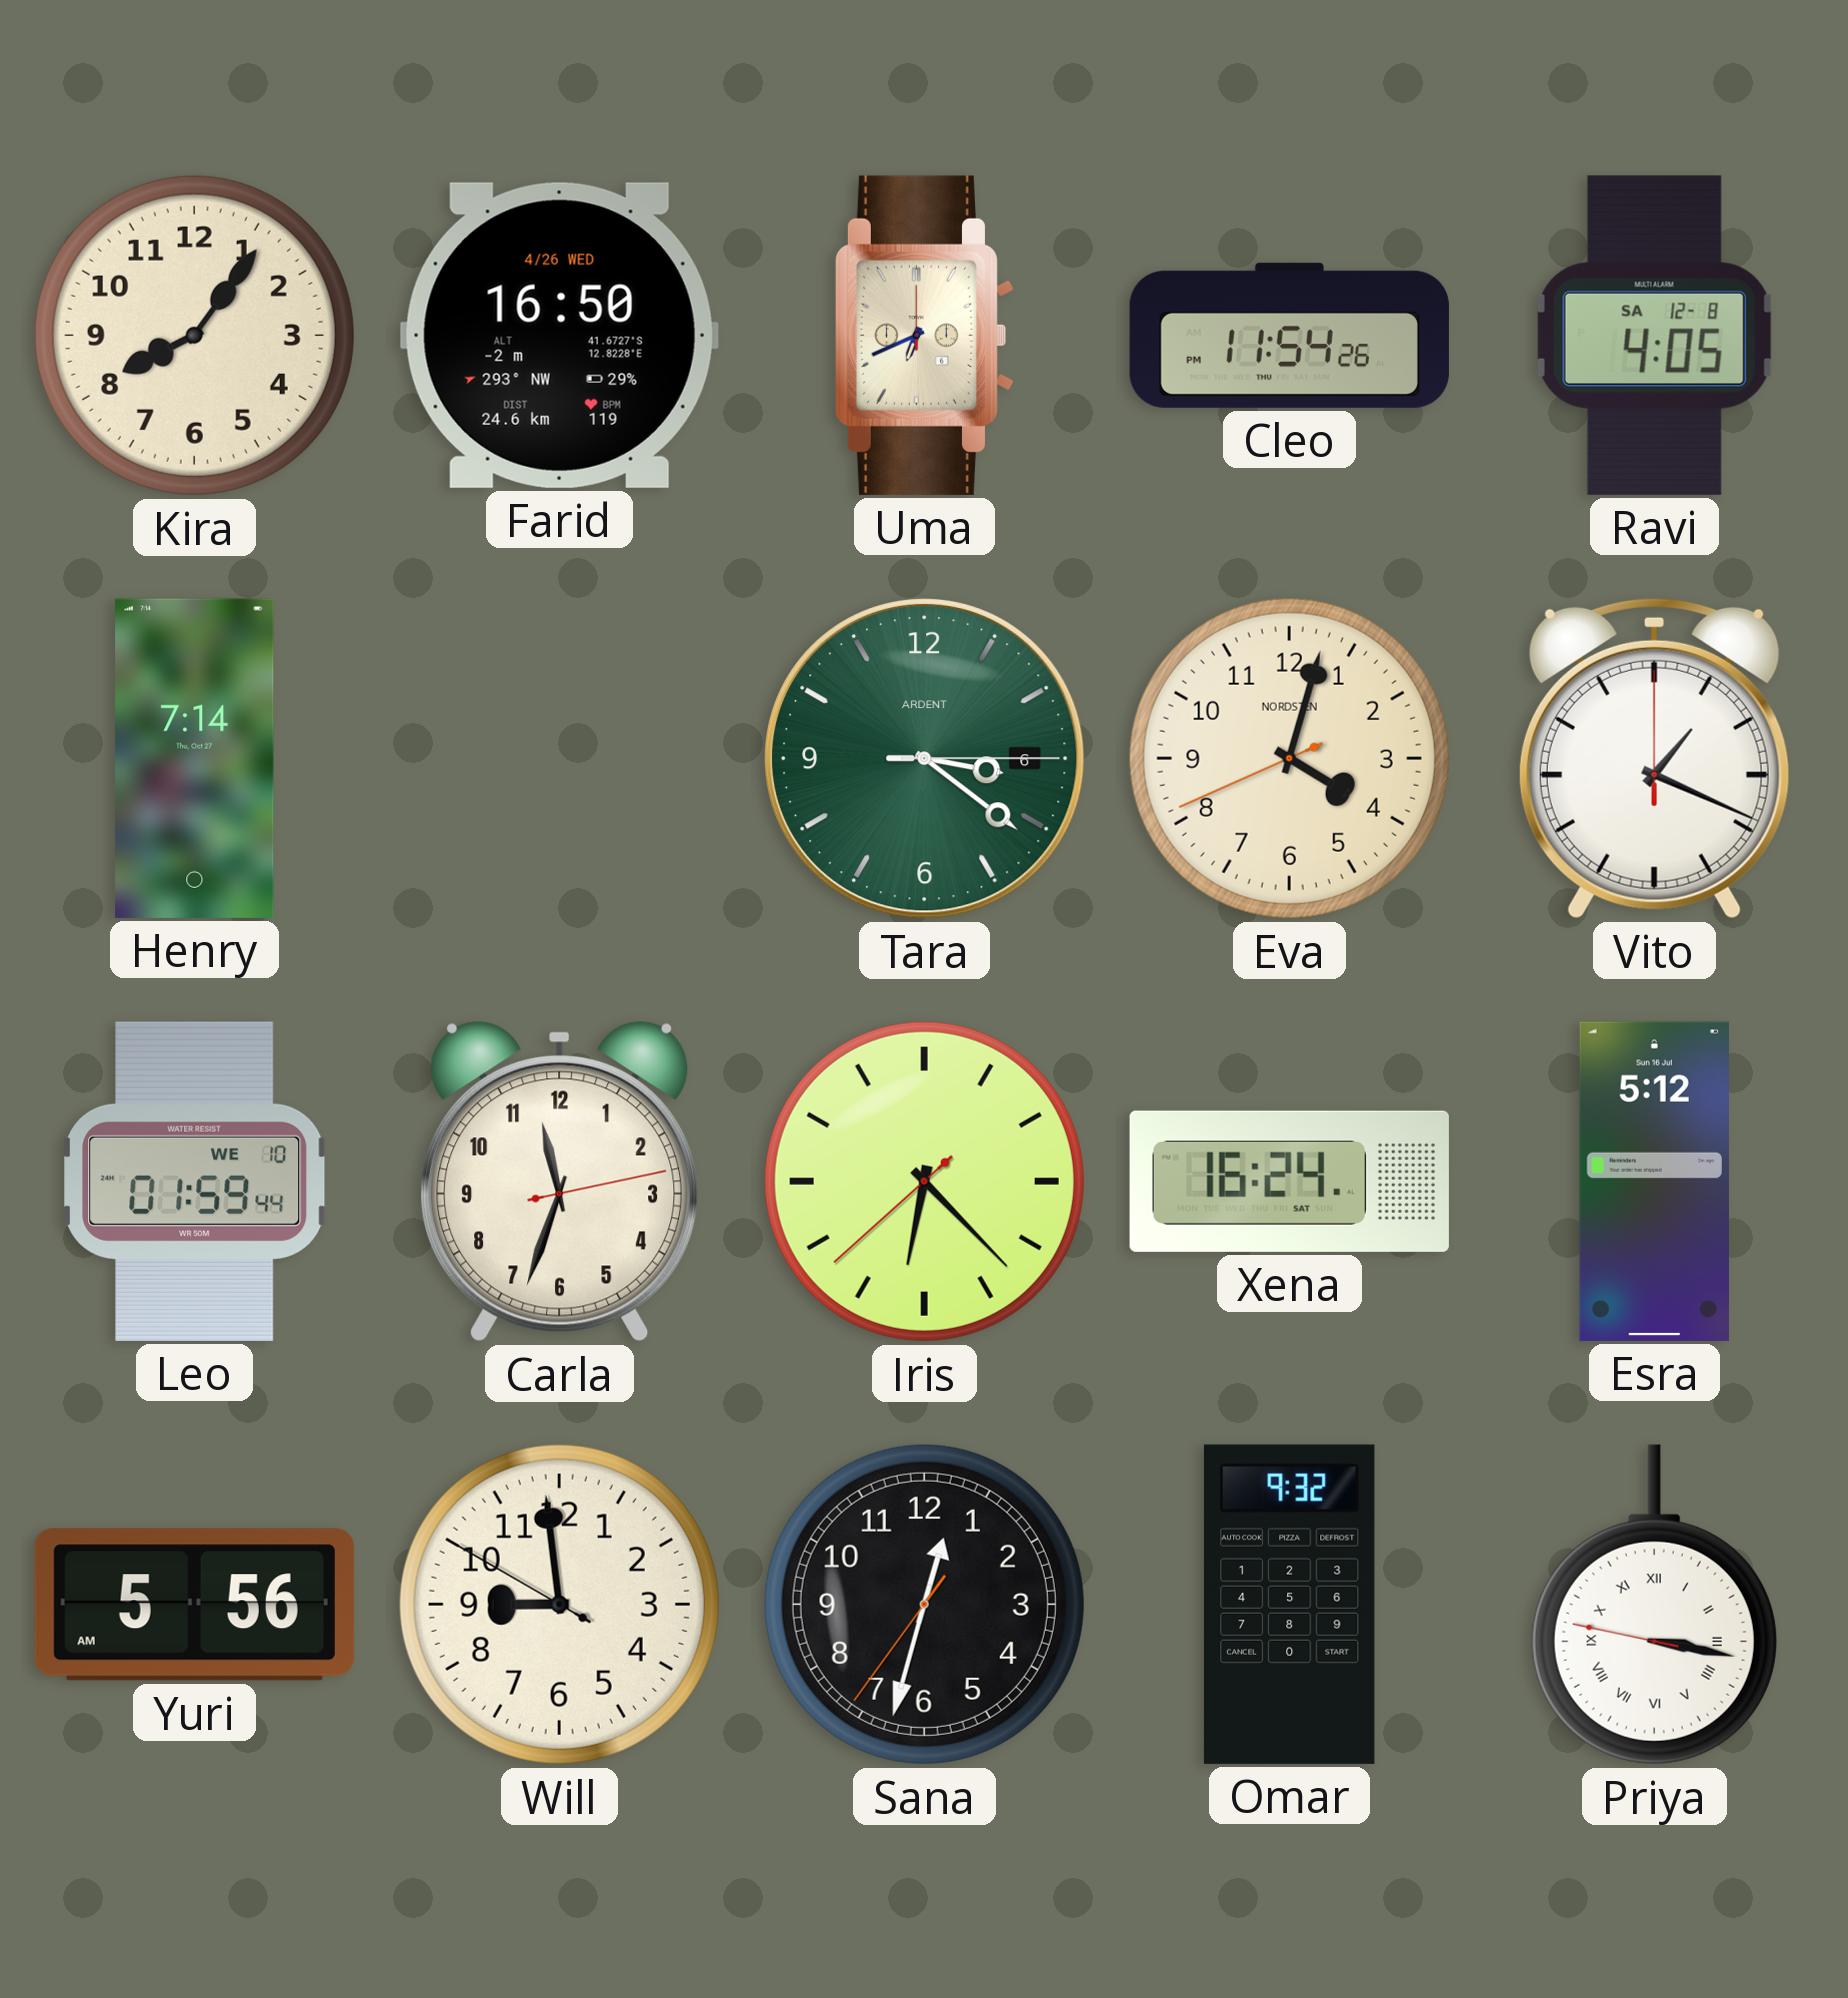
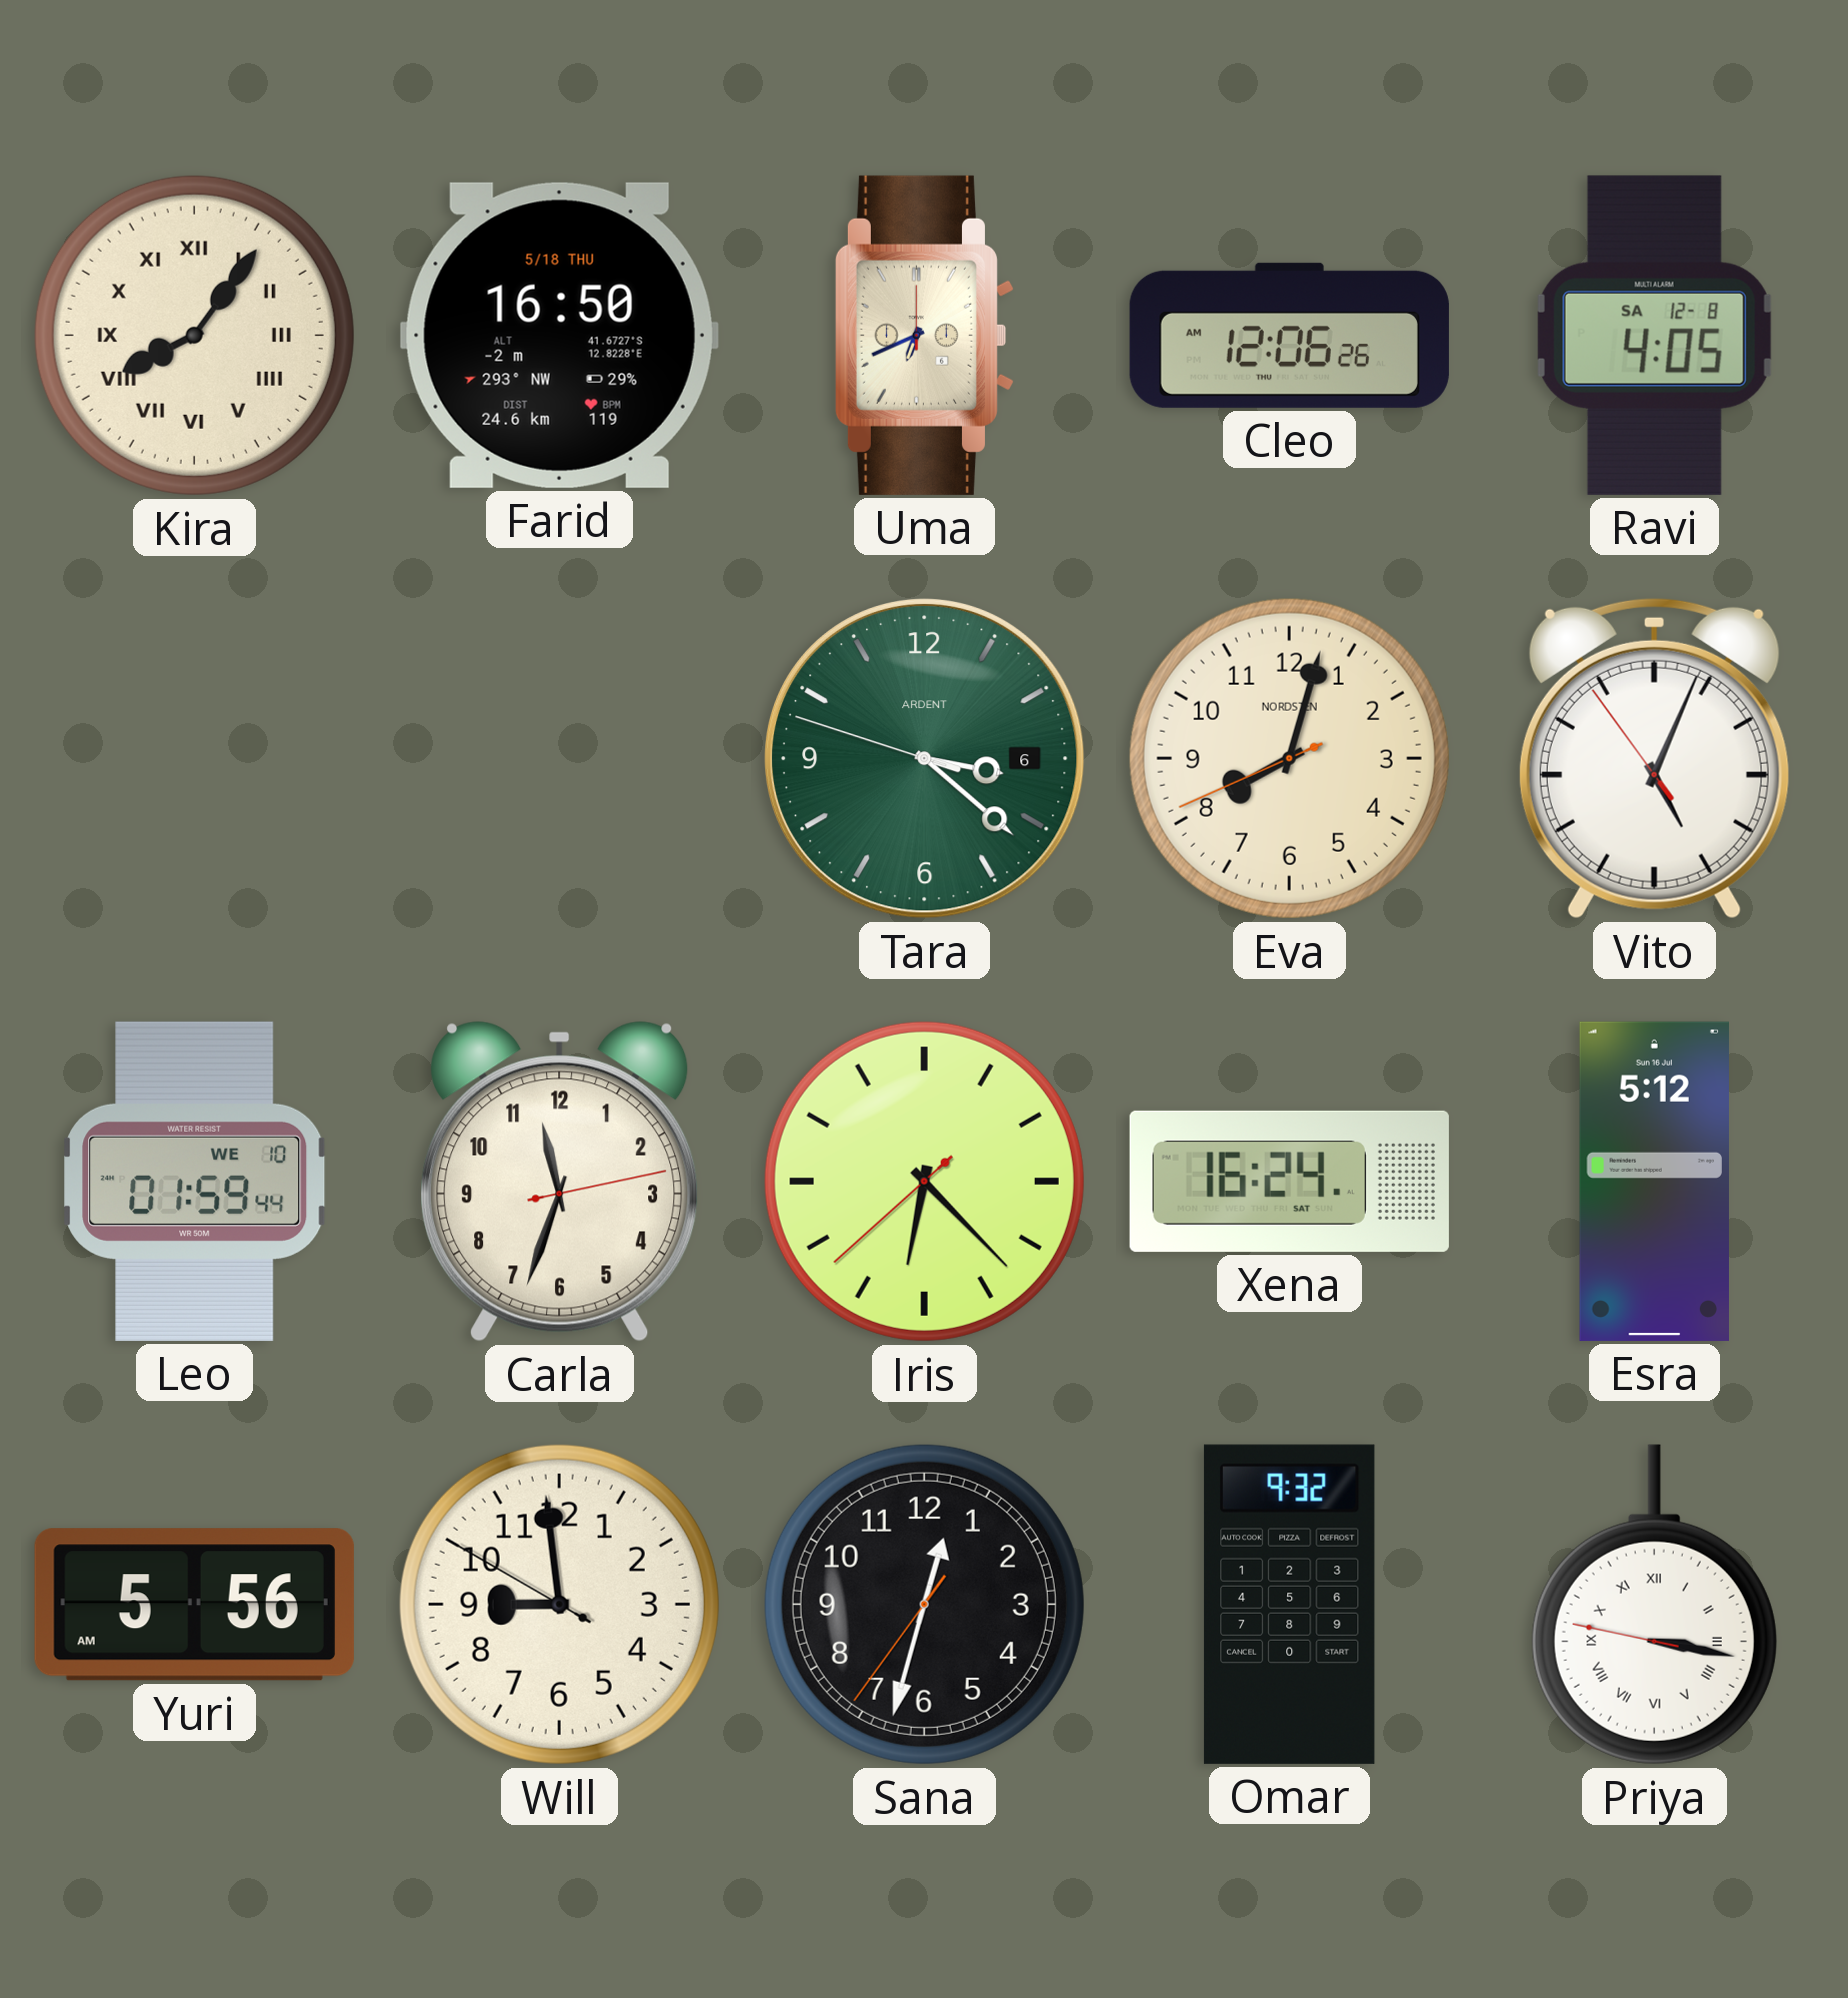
Kira numerals: Arabic -> Roman
Farid date: 4/26 WED -> 5/18 THU
Cleo: 11:54 -> 12:06
Henry: 7:14 -> none
Tara: 3:21:15 -> 3:21:48
Eva: 4:02 -> 8:02
Vito: 1:19 -> 5:03
